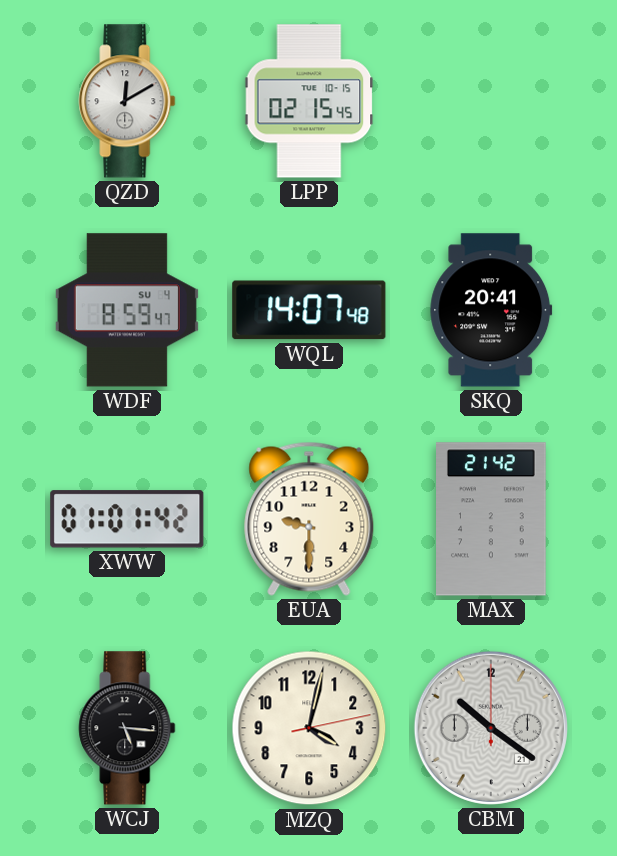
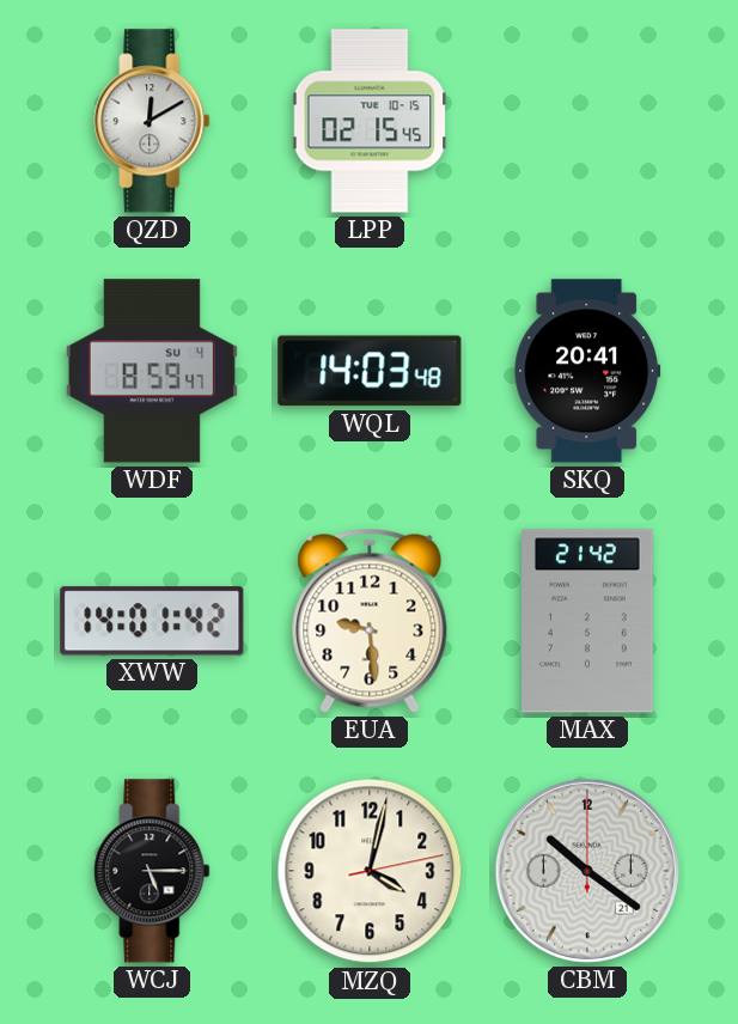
WQL: 14:07 -> 14:03
XWW: 01:01 -> 14:01
EUA: 9:30 -> 9:29
WCJ: 5:16 -> 5:15
